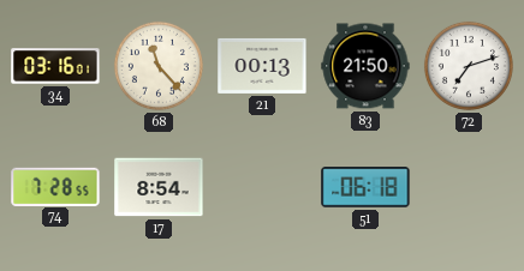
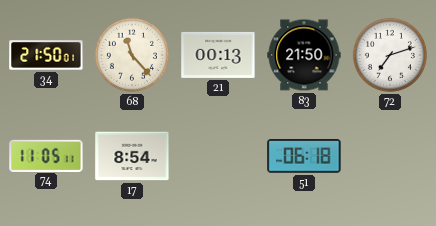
34: 03:16 -> 21:50
74: 7:28 -> 11:05
